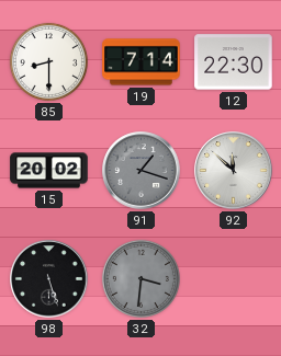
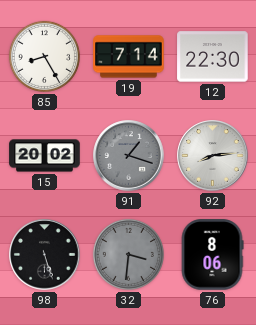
85: 8:30 -> 8:25
92: 11:52 -> 8:14
76: none -> 8:06
